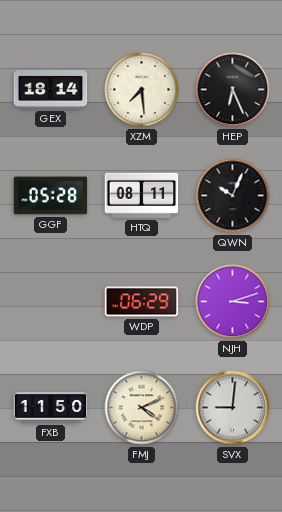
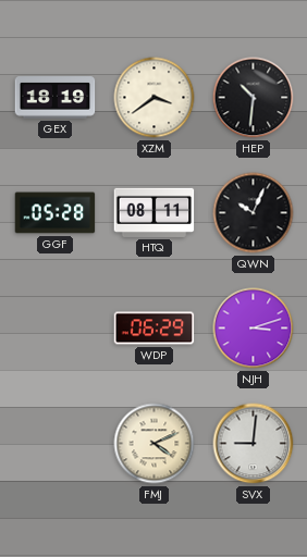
GEX: 18:14 -> 18:19
XZM: 7:29 -> 3:39
HEP: 6:26 -> 10:31
FXB: 11:50 -> none
